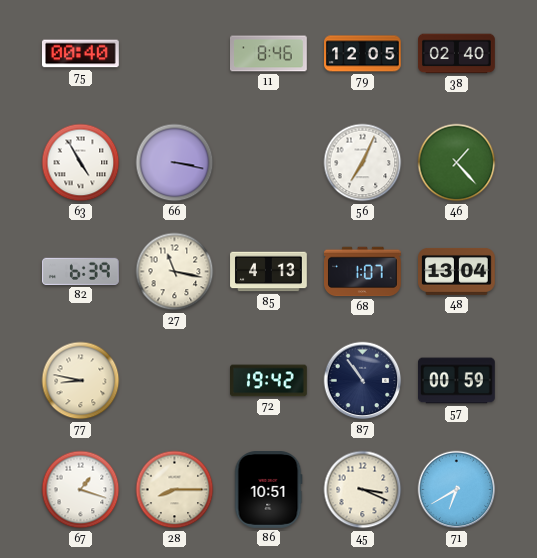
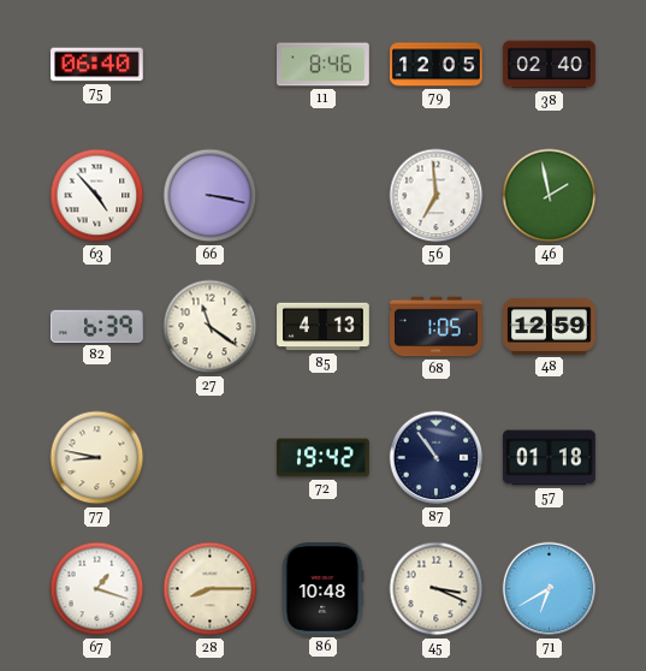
75: 00:40 -> 06:40
63: 4:55 -> 4:53
56: 7:04 -> 6:59
46: 1:23 -> 1:58
27: 11:17 -> 11:21
68: 1:07 -> 1:05
48: 13:04 -> 12:59
57: 00:59 -> 01:18
86: 10:51 -> 10:48
